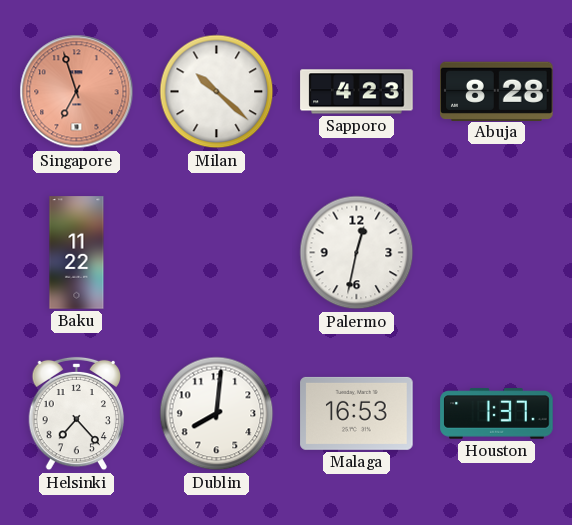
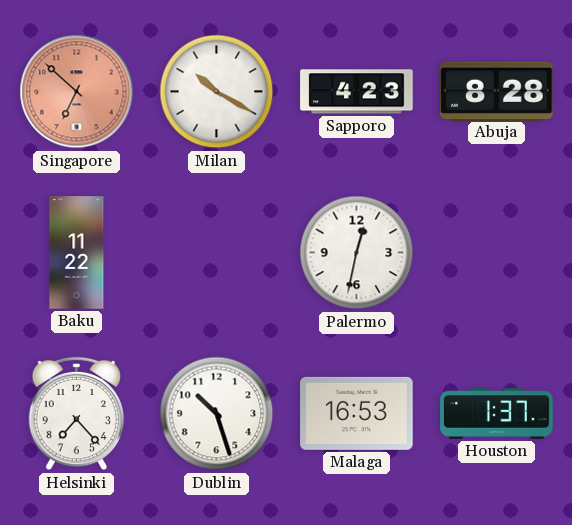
Singapore: 6:57 -> 6:52
Milan: 10:22 -> 10:20
Dublin: 8:01 -> 10:27
